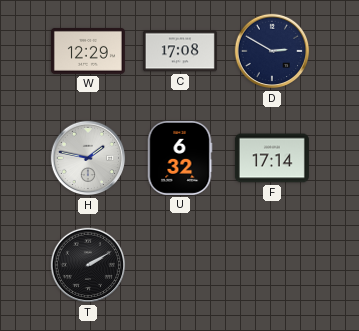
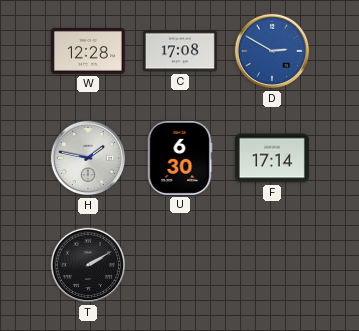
W: 12:29 -> 12:28
D dial: navy -> blue
U: 6:32 -> 6:30
